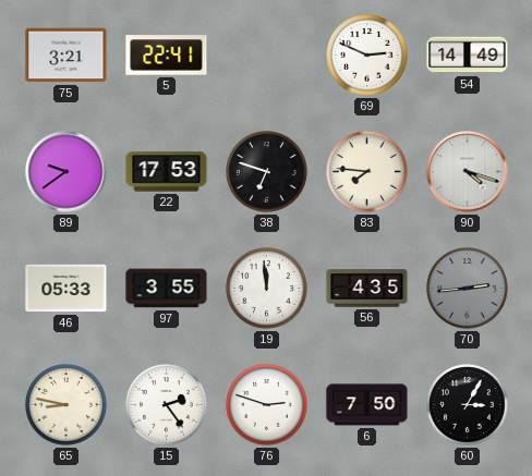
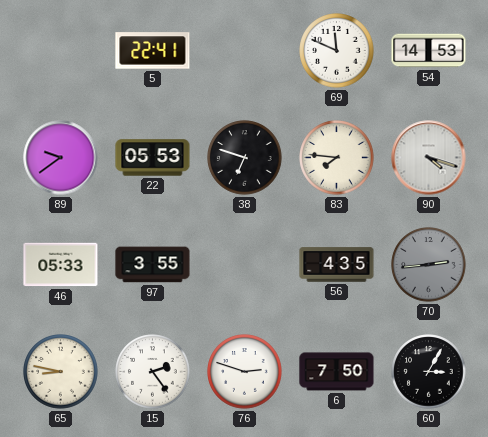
75: 3:21 -> none
69: 2:49 -> 11:49
54: 14:49 -> 14:53
22: 17:53 -> 05:53
19: 11:59 -> none
